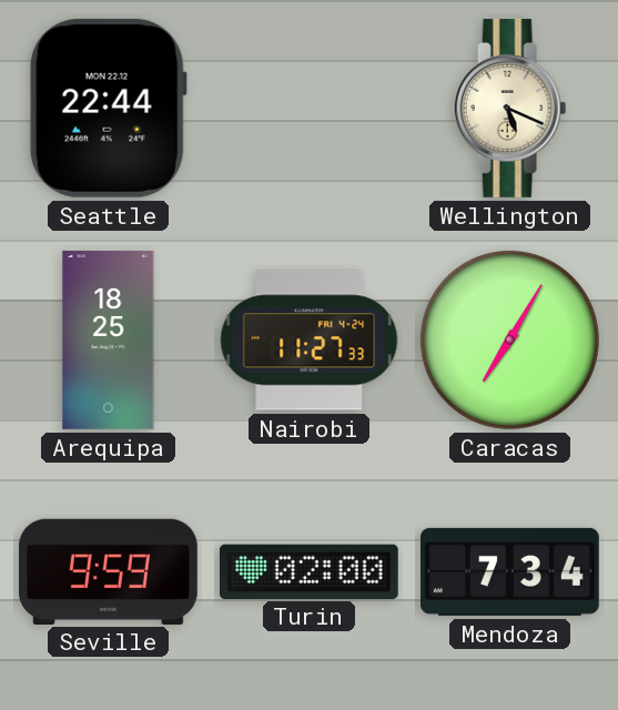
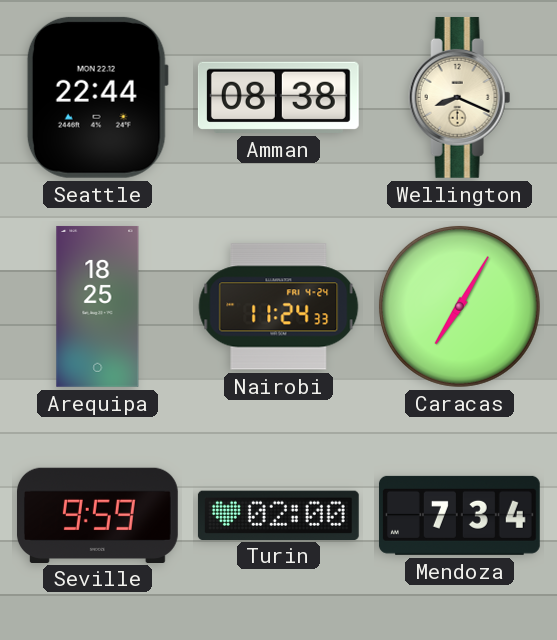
Amman: none -> 08:38
Wellington: 5:19 -> 8:19
Nairobi: 11:27 -> 11:24
